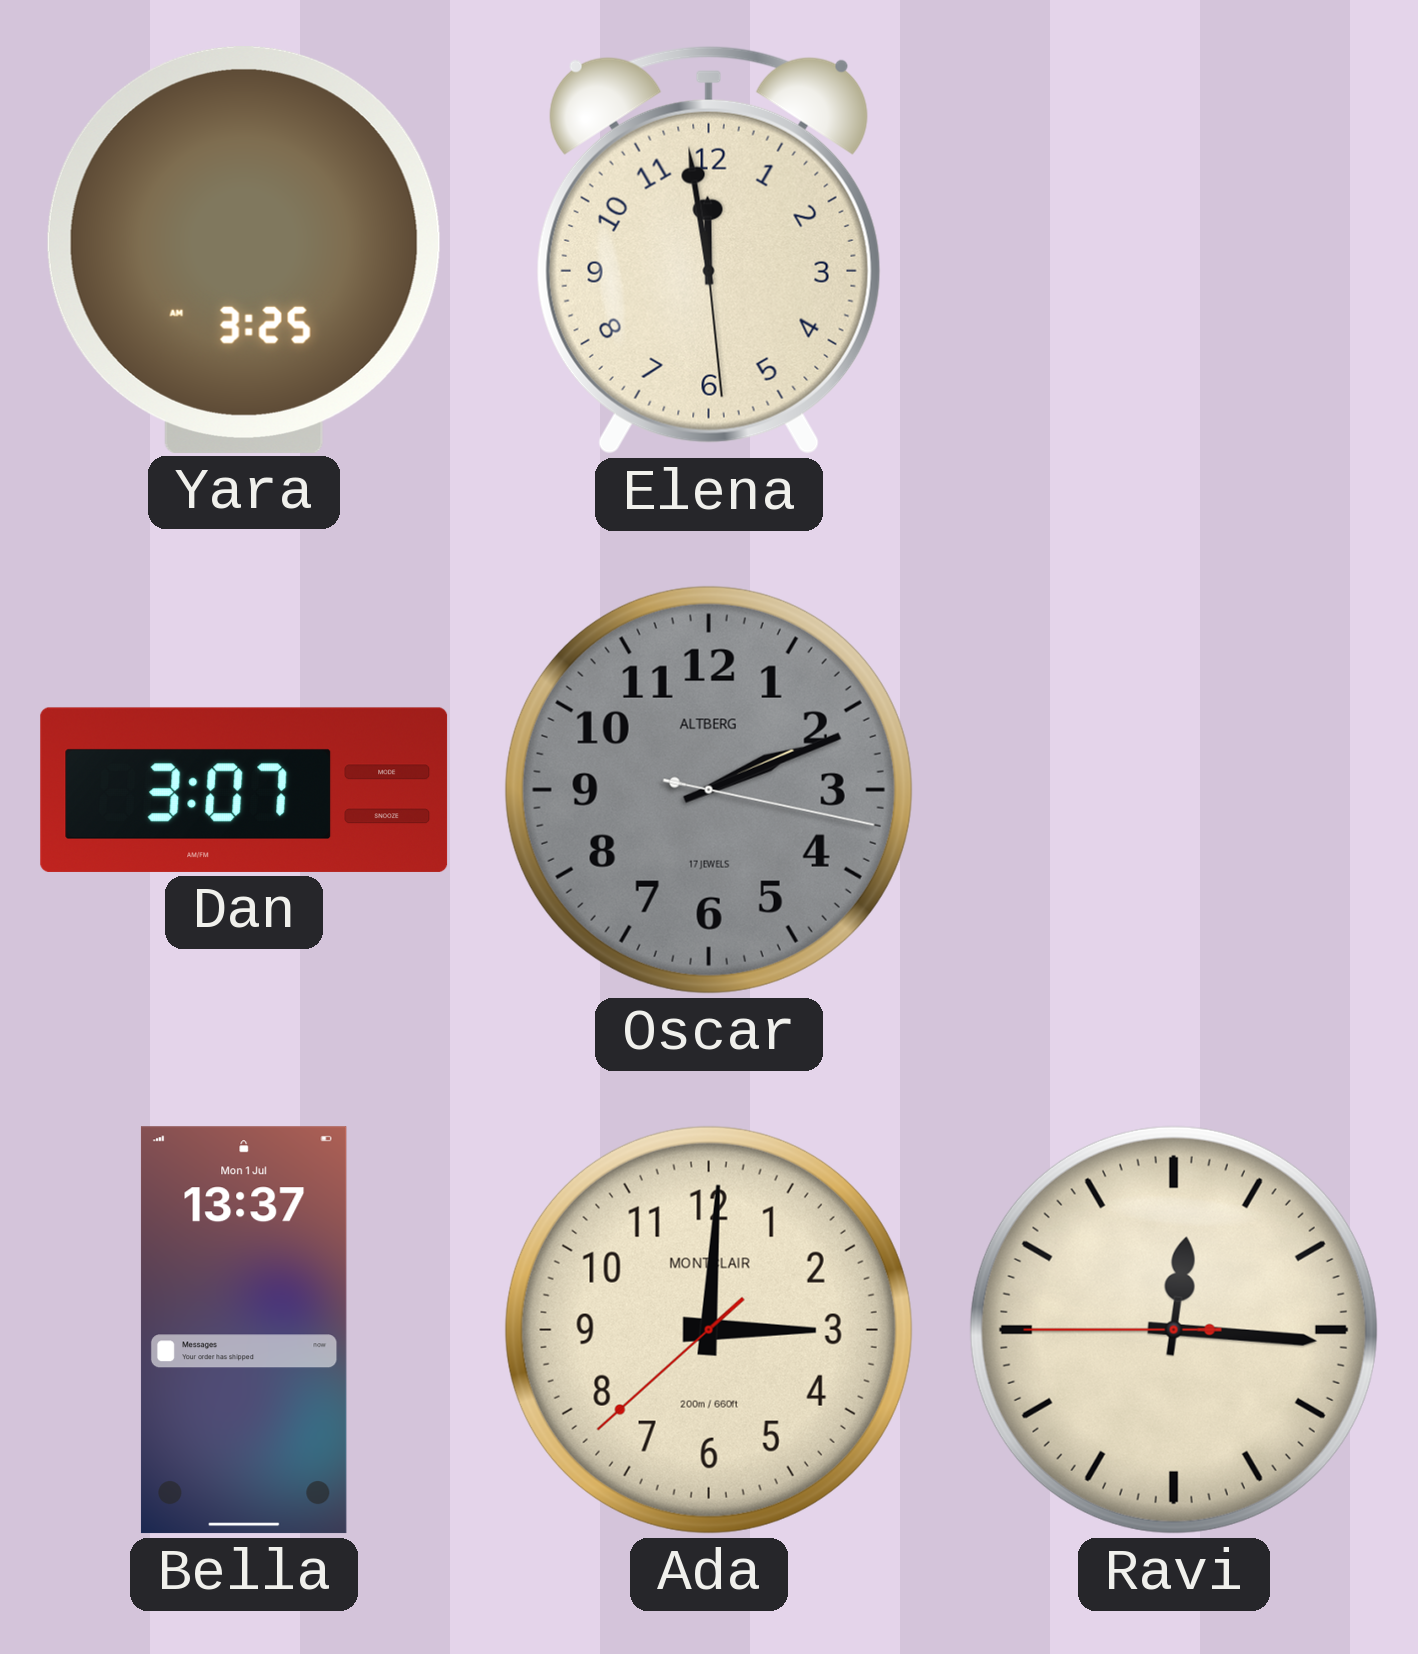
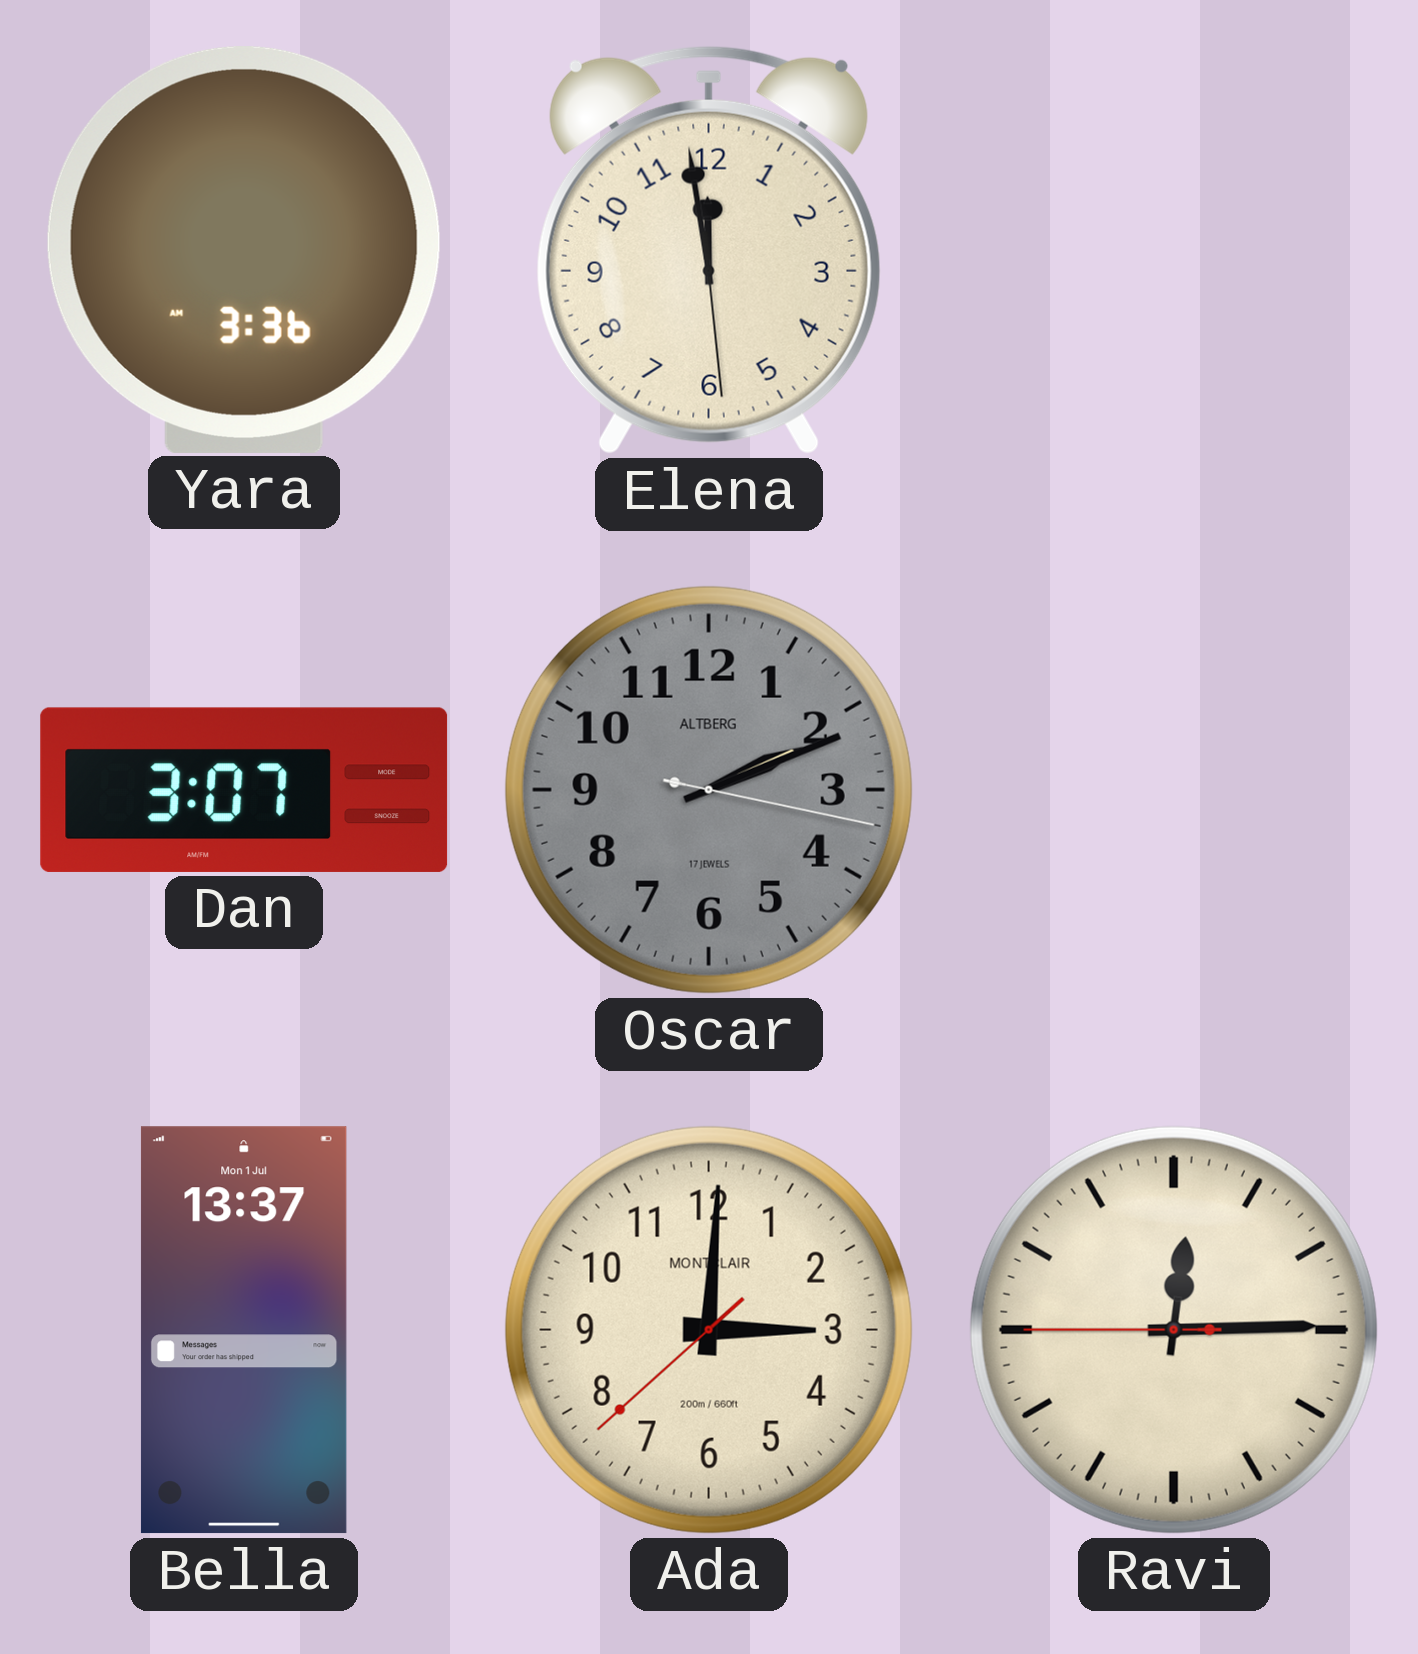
Yara: 3:25 -> 3:36
Ravi: 12:15 -> 12:14
